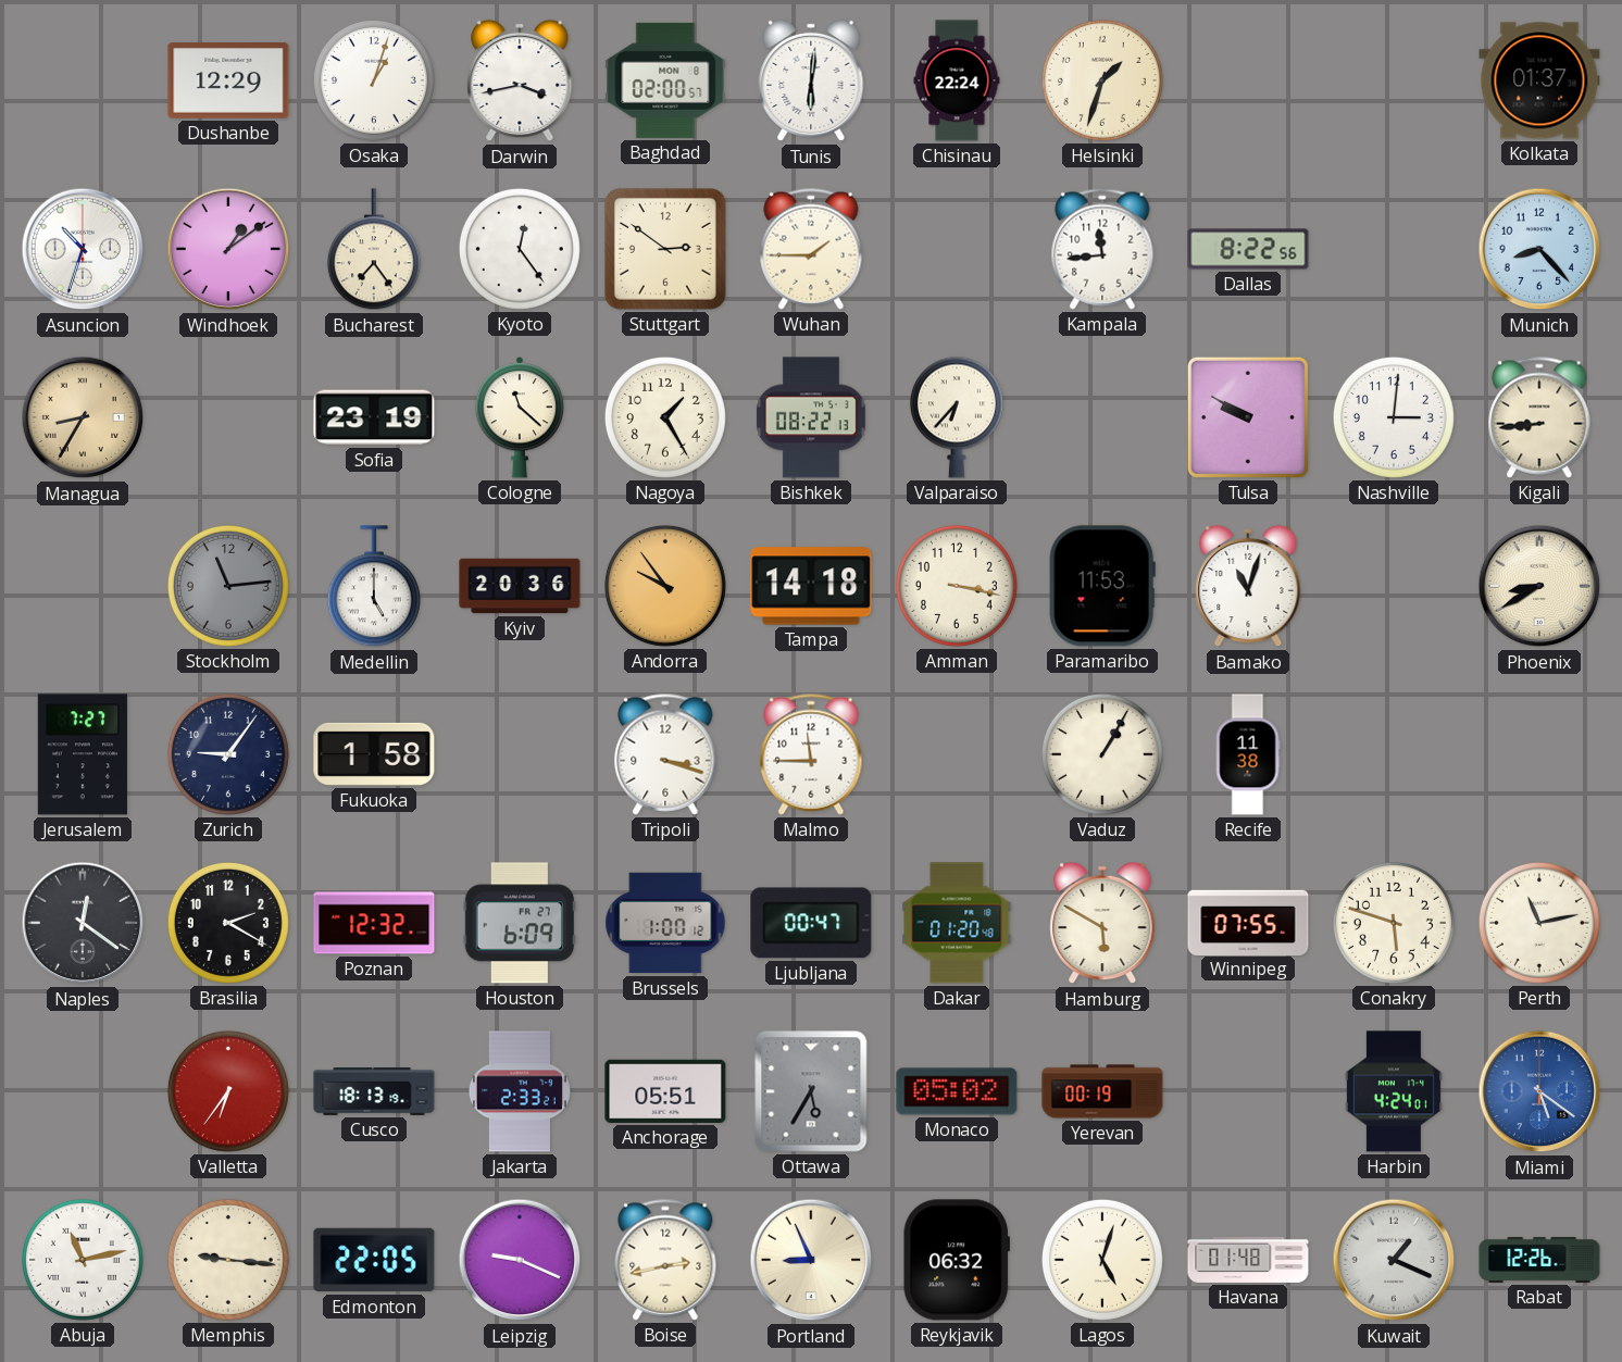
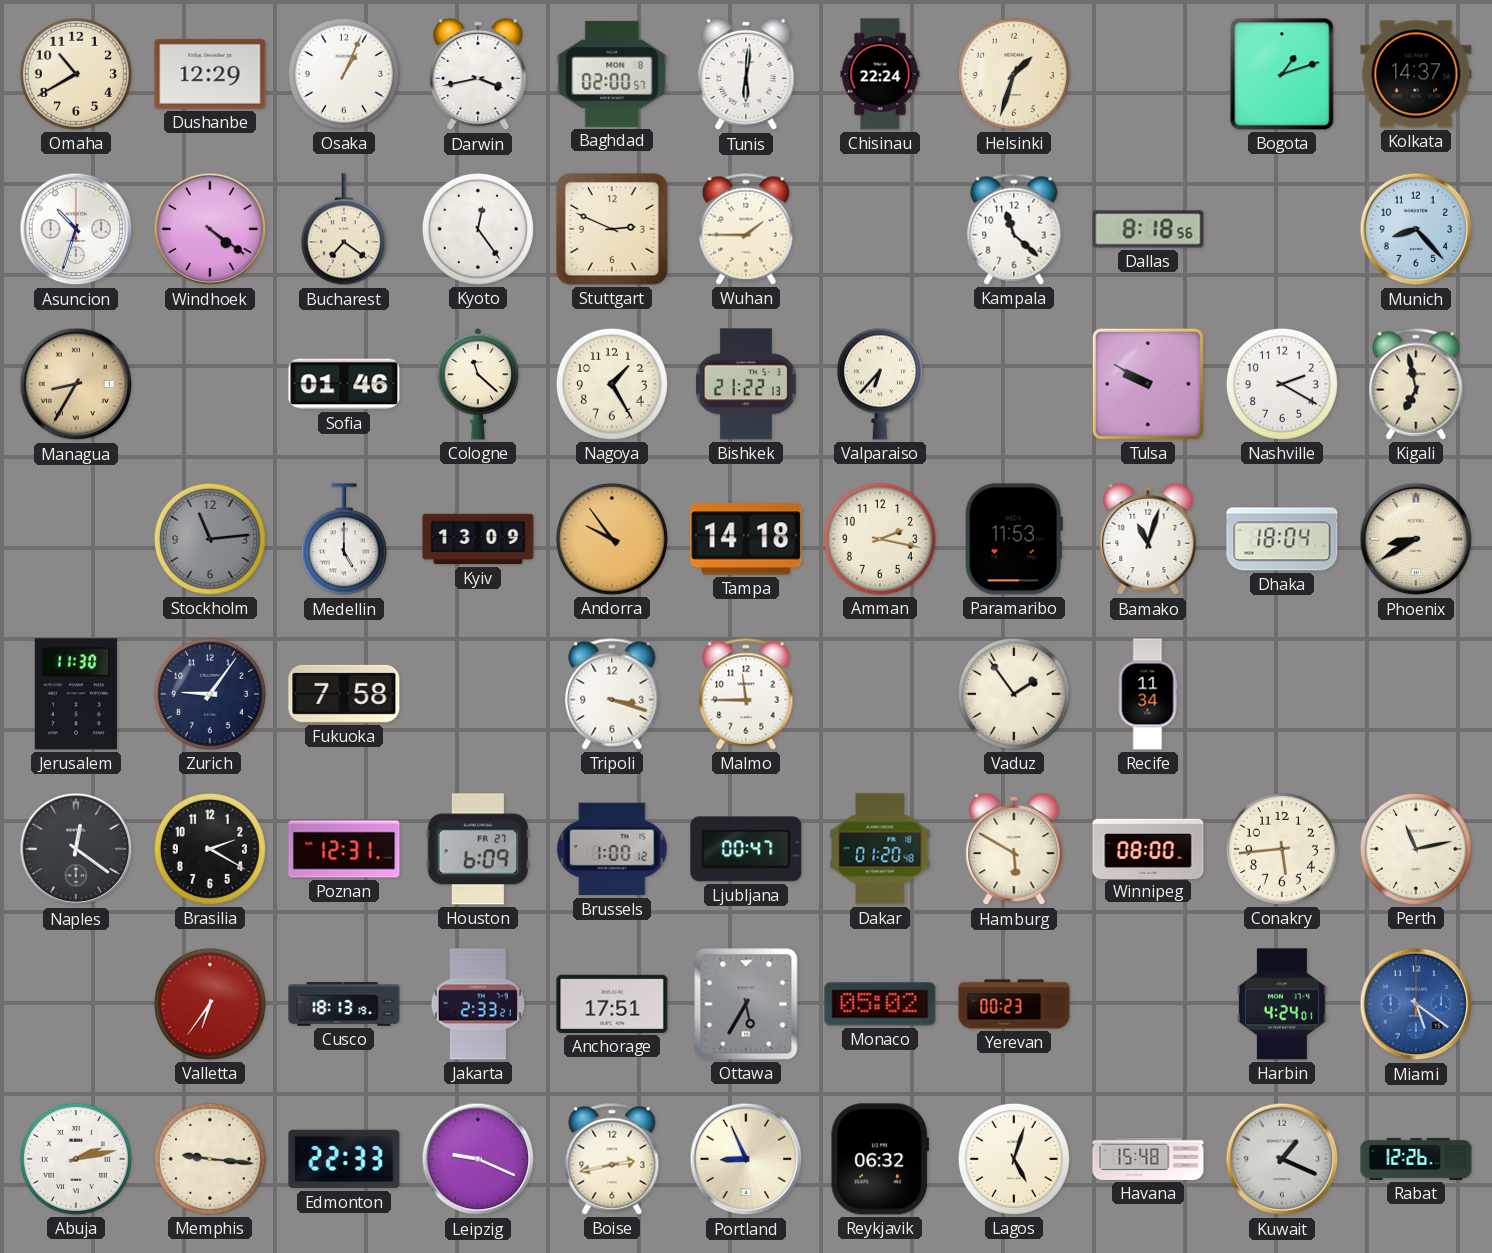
Omaha: none -> 10:40
Osaka: 1:03 -> 1:04
Bogota: none -> 1:12
Kolkata: 01:37 -> 14:37
Windhoek: 1:09 -> 4:21
Bucharest: 7:24 -> 7:21
Stuttgart: 2:51 -> 2:49
Kampala: 11:44 -> 11:22
Dallas: 8:22 -> 8:18
Sofia: 23:19 -> 01:46
Bishkek: 08:22 -> 21:22
Nashville: 3:01 -> 2:20
Kigali: 8:44 -> 6:58
Kyiv: 20:36 -> 13:09
Amman: 3:17 -> 2:17
Dhaka: none -> 18:04
Jerusalem: 7:27 -> 11:30
Fukuoka: 1:58 -> 7:58
Vaduz: 1:05 -> 1:54
Recife: 11:38 -> 11:34
Poznan: 12:32 -> 12:31
Winnipeg: 07:55 -> 08:00
Conakry: 5:48 -> 5:44
Anchorage: 05:51 -> 17:51
Yerevan: 00:19 -> 00:23
Abuja: 11:13 -> 2:13
Edmonton: 22:05 -> 22:33
Havana: 01:48 -> 15:48
